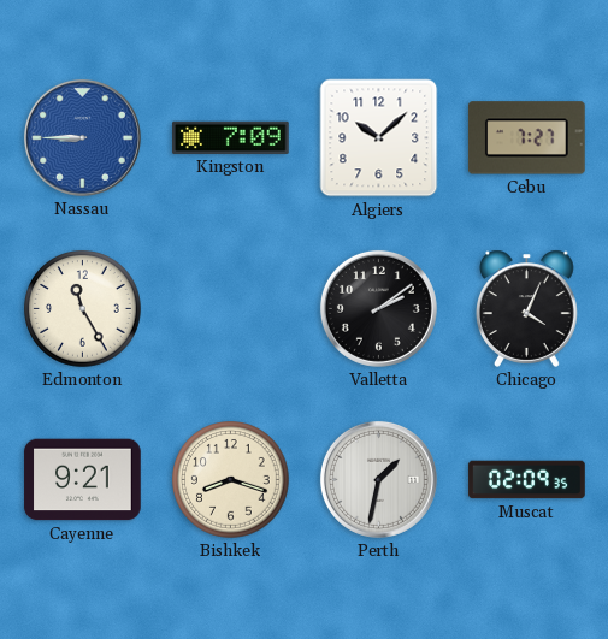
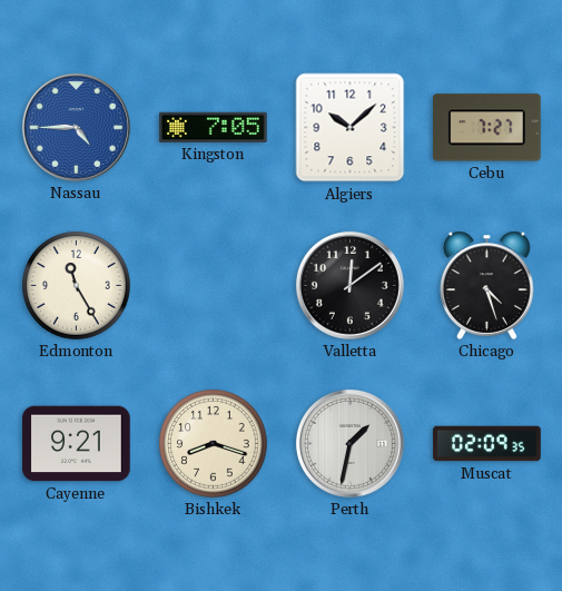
Nassau: 8:45 -> 4:45
Kingston: 7:09 -> 7:05
Valletta: 2:09 -> 12:09
Chicago: 4:04 -> 4:27
